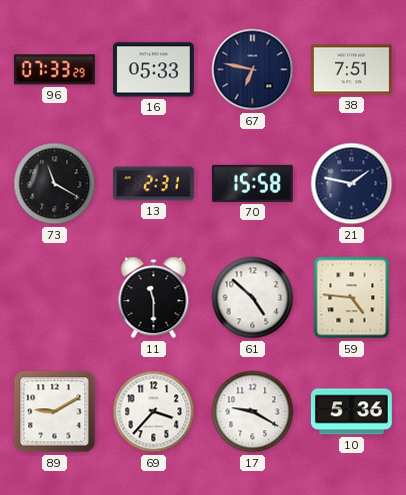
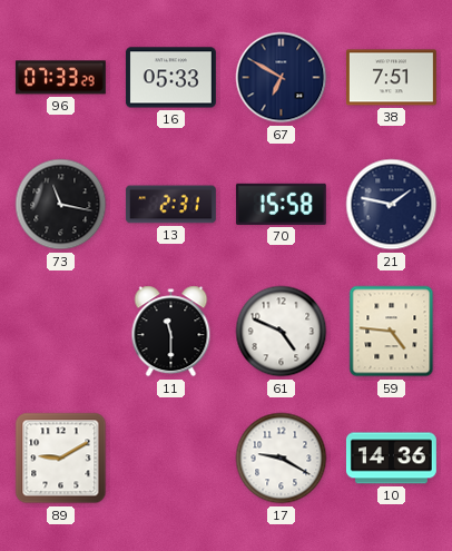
67: 6:47 -> 6:50
73: 11:20 -> 11:17
61: 4:52 -> 4:49
69: 3:37 -> none
10: 5:36 -> 14:36
